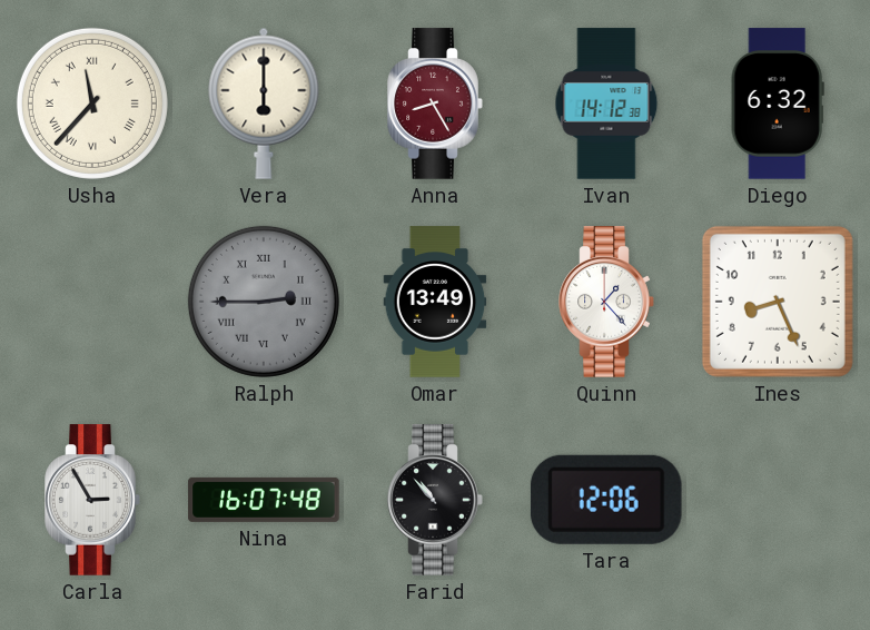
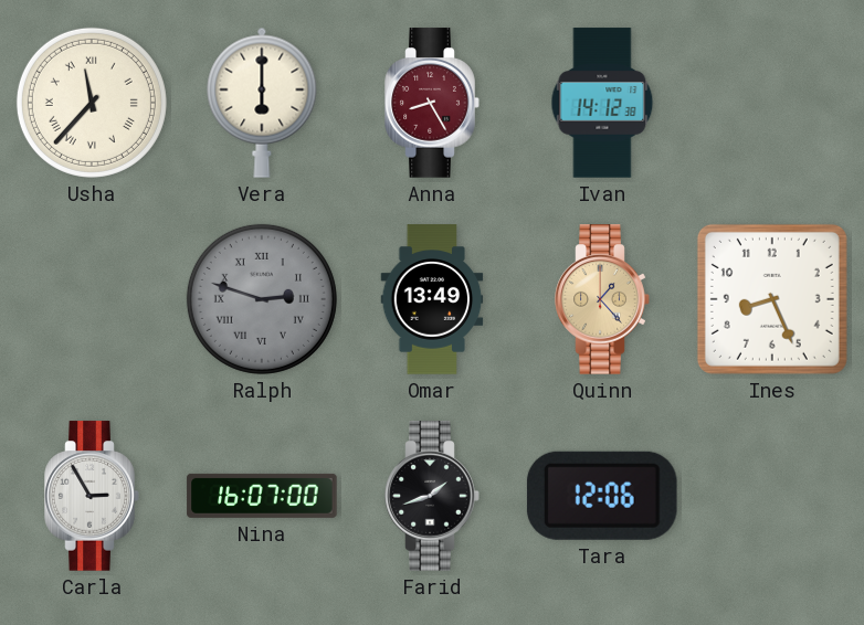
Diego: 6:32 -> none
Ralph: 2:45 -> 2:48
Quinn dial: white -> champagne
Nina: 16:07:48 -> 16:07:00
Farid: 10:53 -> 1:42
